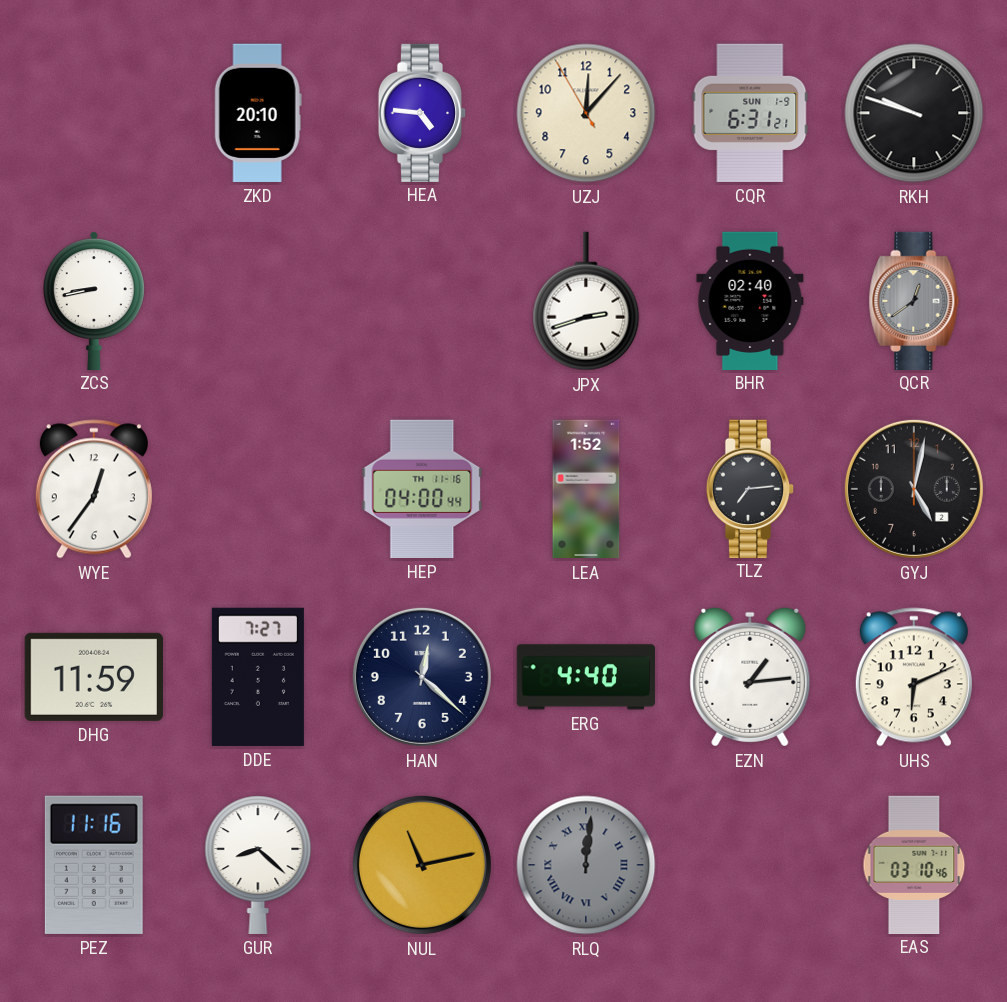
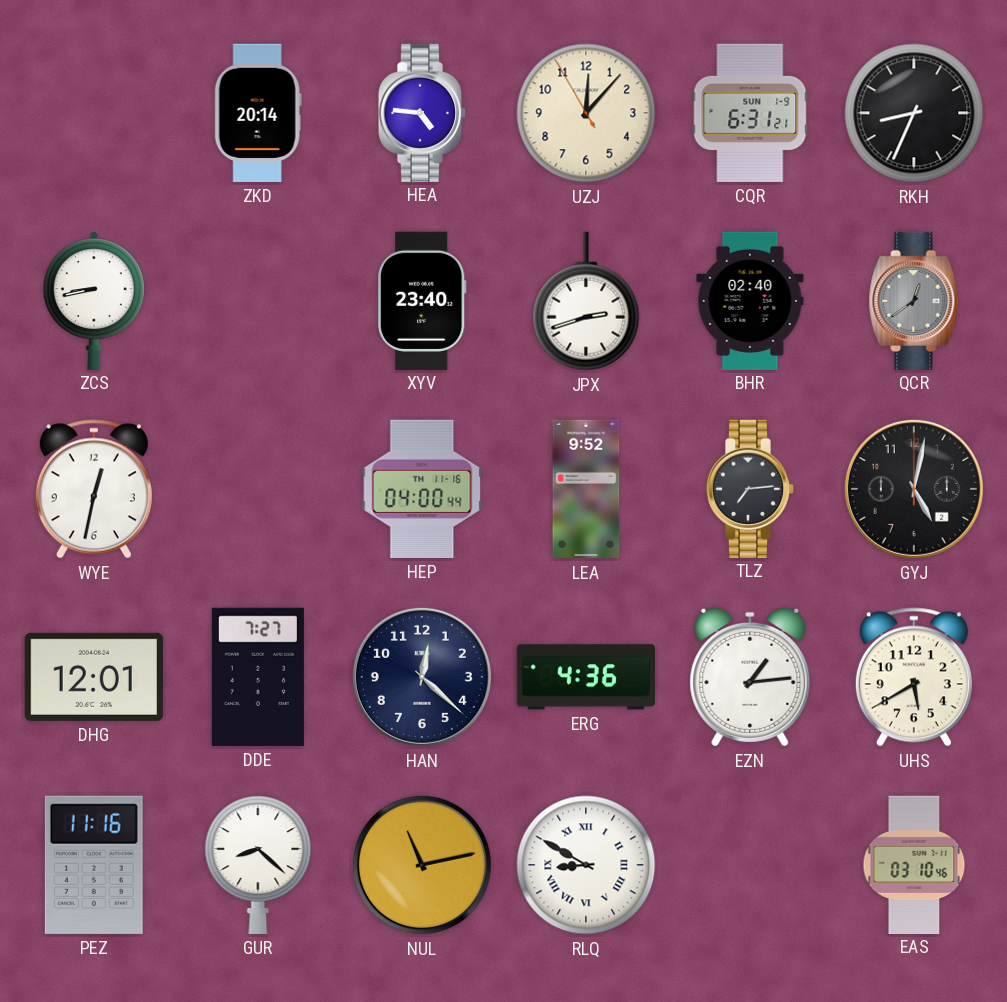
ZKD: 20:10 -> 20:14
RKH: 9:48 -> 8:34
XYV: none -> 23:40
WYE: 12:36 -> 12:32
LEA: 1:52 -> 9:52
DHG: 11:59 -> 12:01
ERG: 4:40 -> 4:36
UHS: 6:11 -> 5:40
RLQ: 12:01 -> 8:50
RLQ dial: grey -> white
